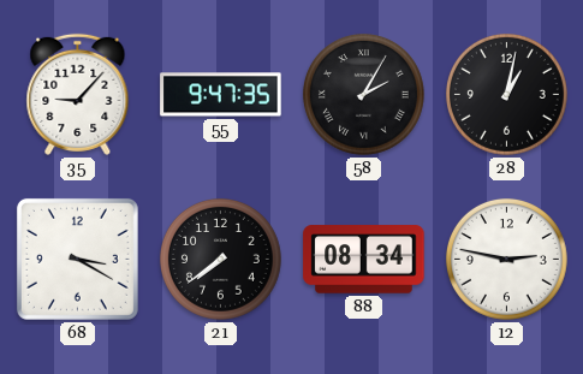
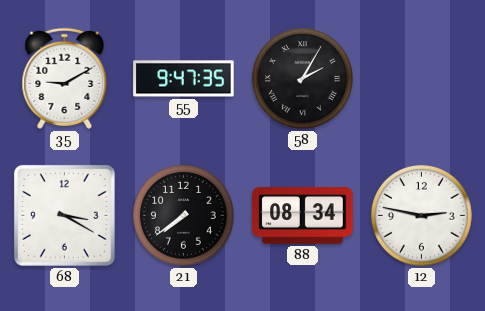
35: 9:07 -> 9:10
28: 1:02 -> none
